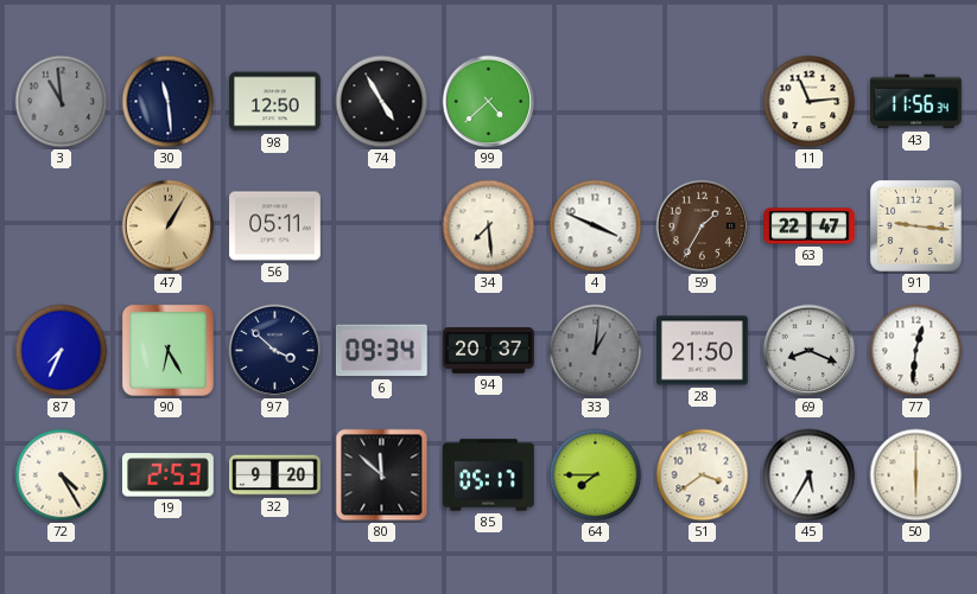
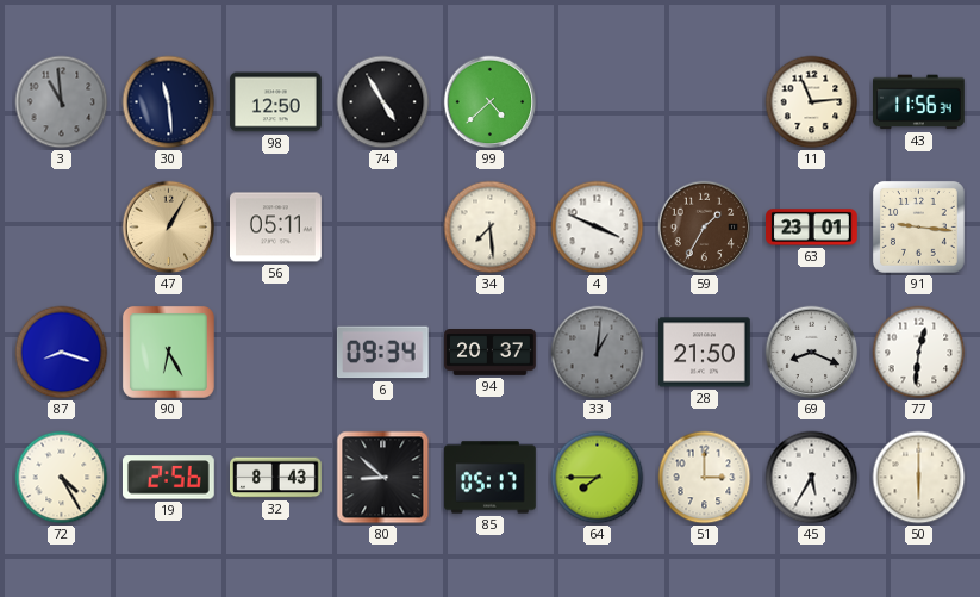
63: 22:47 -> 23:01
87: 7:34 -> 8:18
97: 3:52 -> none
19: 2:53 -> 2:56
32: 9:20 -> 8:43
80: 11:52 -> 8:52
51: 3:39 -> 3:00
